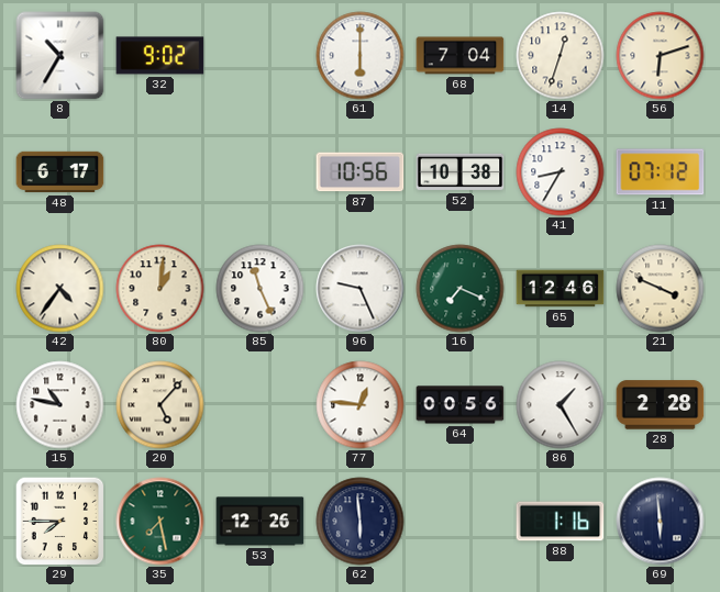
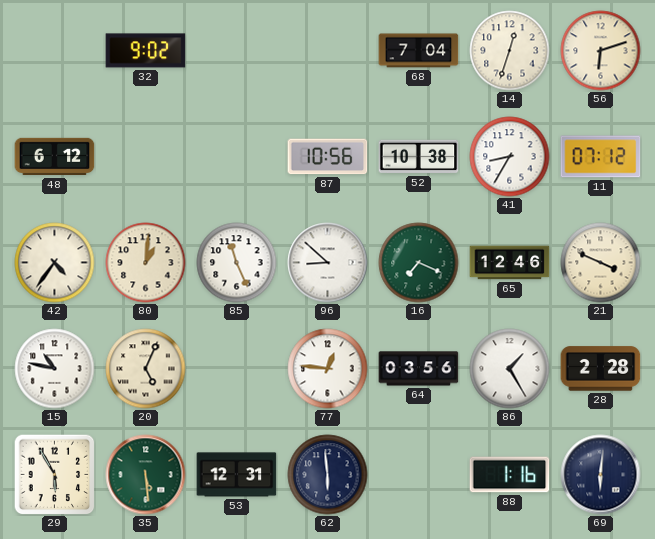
8: 10:35 -> none
61: 6:00 -> none
48: 6:17 -> 6:12
96: 9:26 -> 8:52
20: 5:07 -> 5:04
64: 00:56 -> 03:56
29: 7:45 -> 5:55
35: 7:28 -> 5:29
53: 12:26 -> 12:31
69: 5:59 -> 6:01
